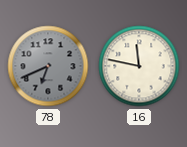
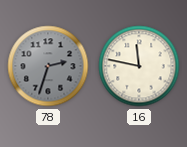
78: 6:41 -> 2:33
